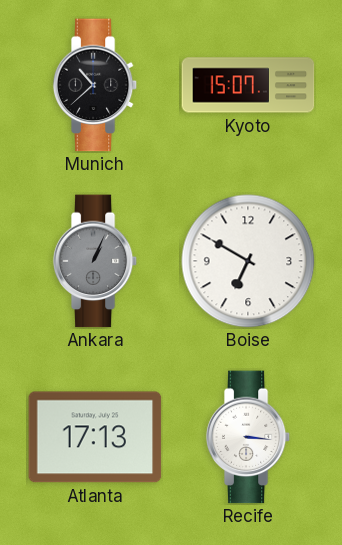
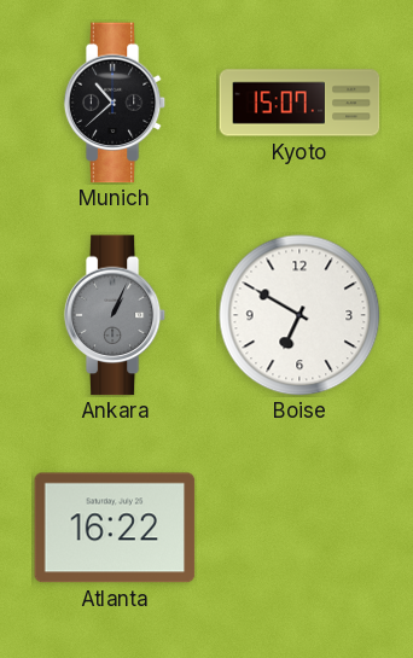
Atlanta: 17:13 -> 16:22
Recife: 3:16 -> none
